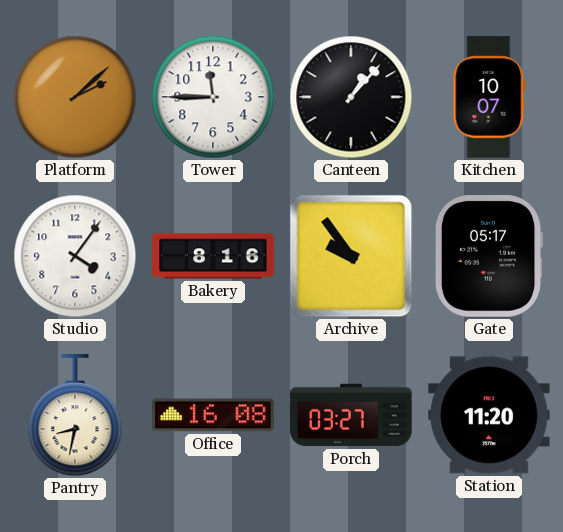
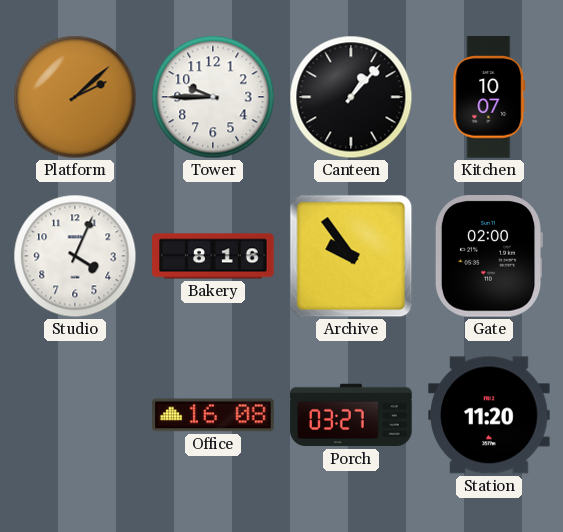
Tower: 11:45 -> 9:45
Studio: 4:06 -> 4:04
Gate: 05:17 -> 02:00
Pantry: 8:32 -> none
